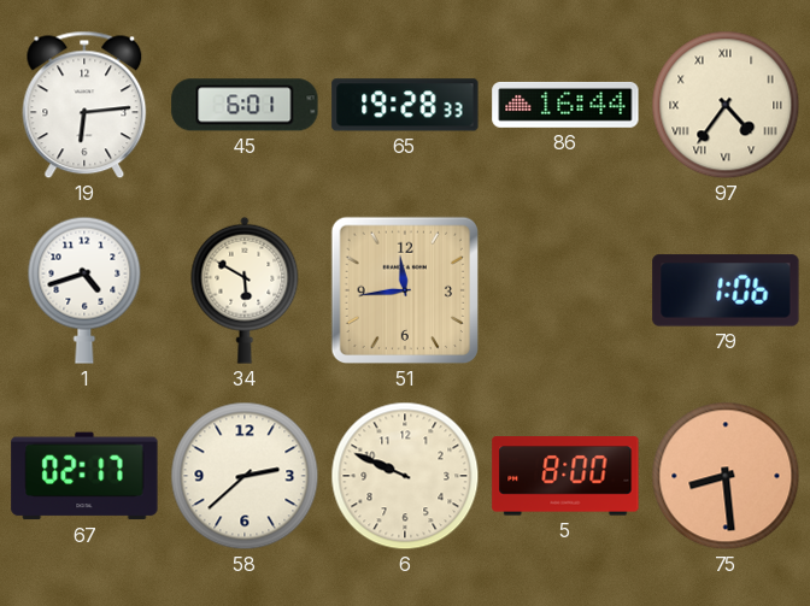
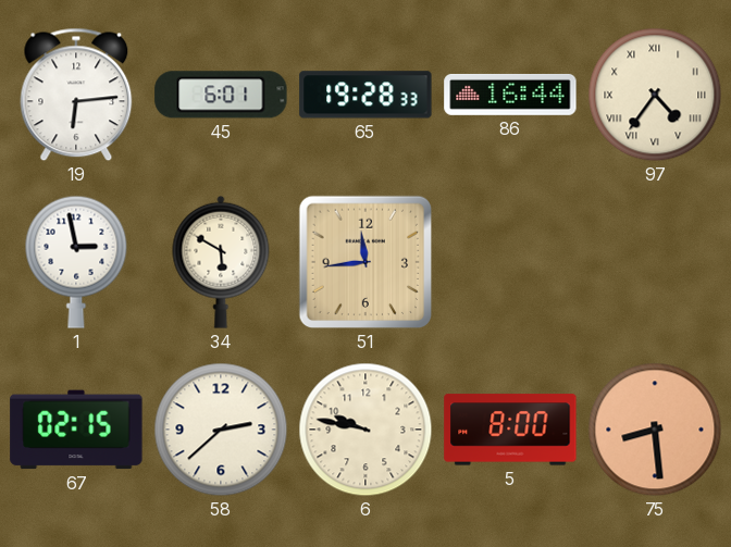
1: 4:42 -> 2:58
79: 1:06 -> none
67: 02:17 -> 02:15
6: 9:49 -> 9:47
